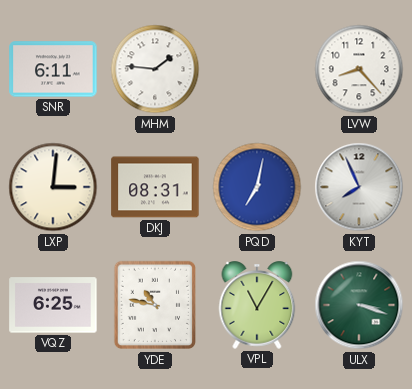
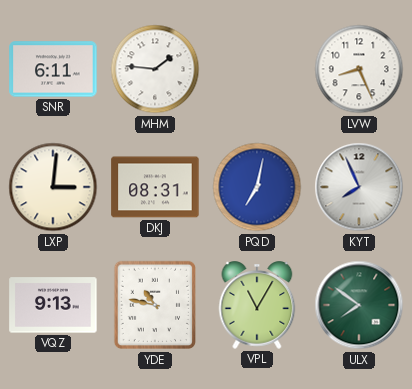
LVW: 8:23 -> 8:26
VQZ: 6:25 -> 9:13
ULX: 3:18 -> 7:51
